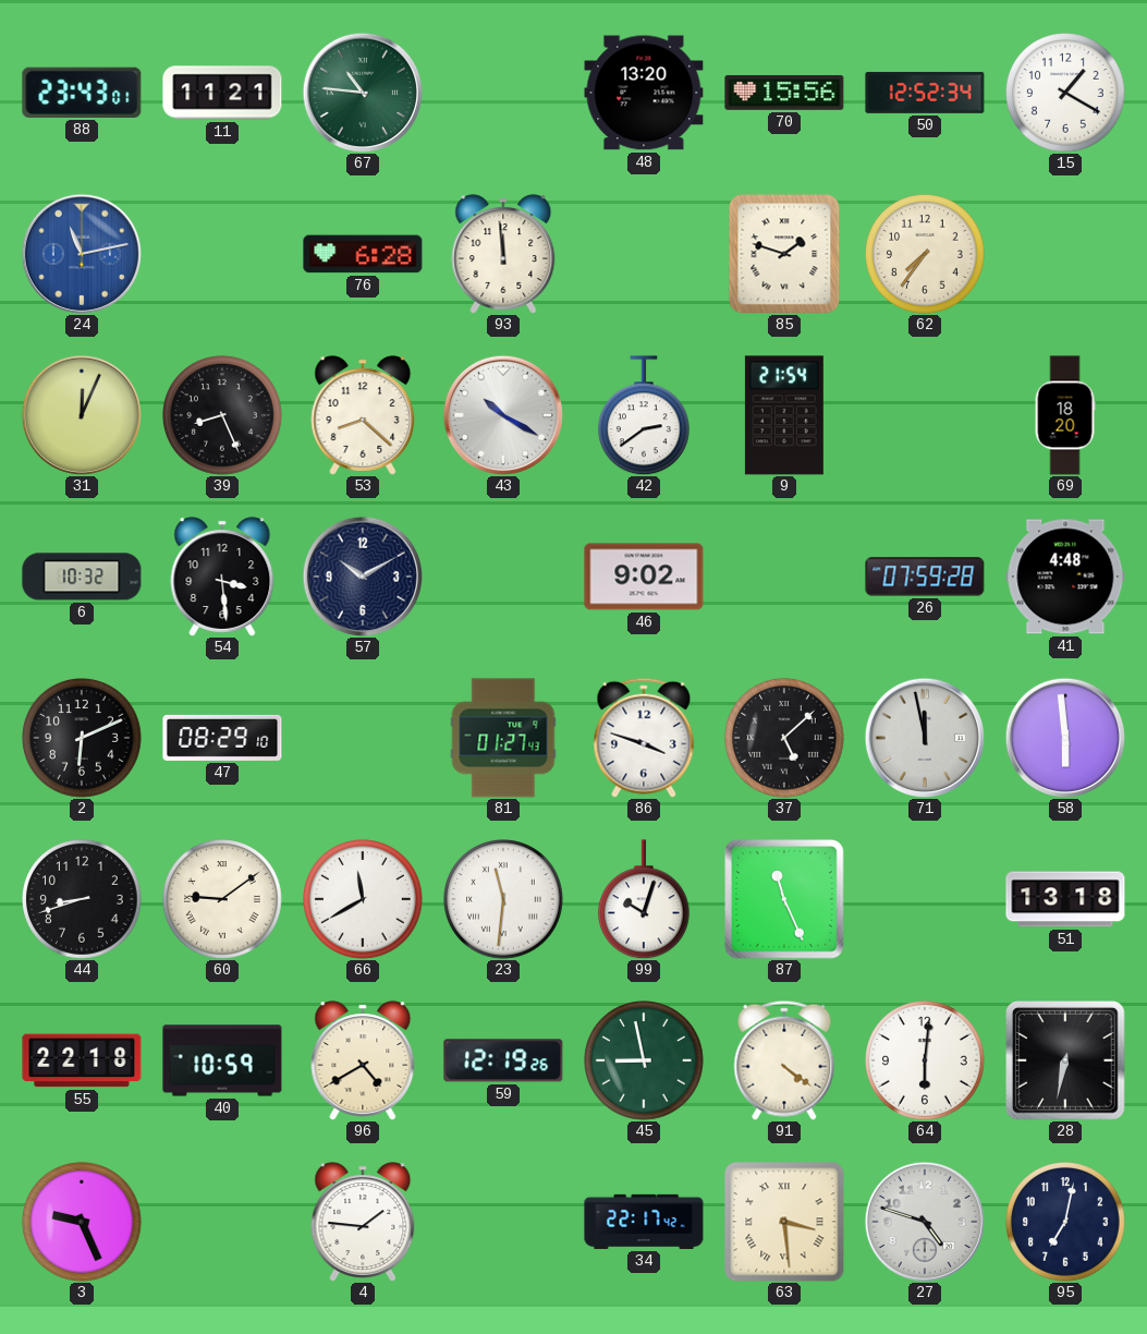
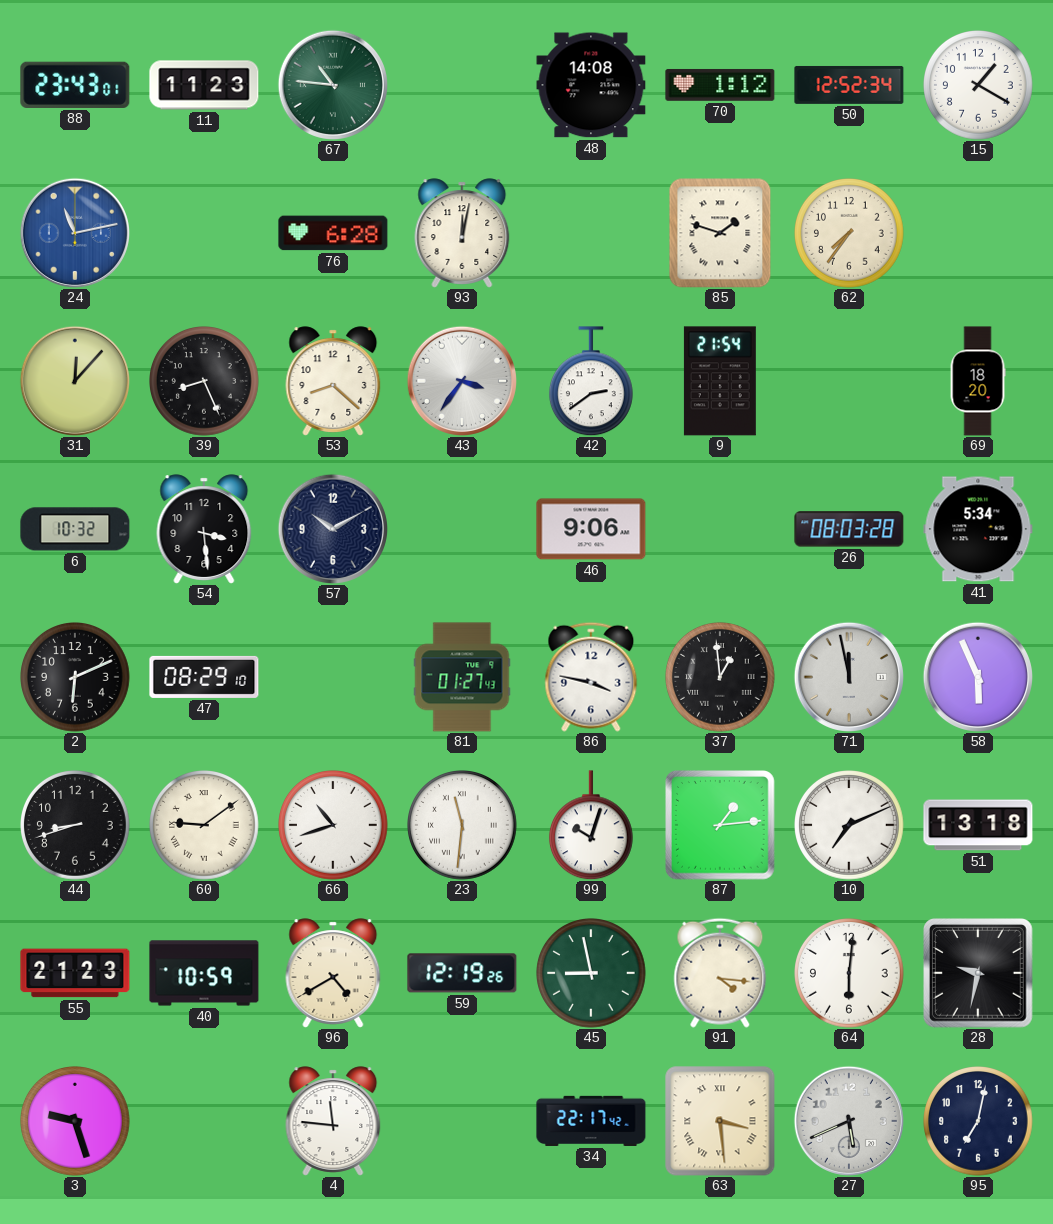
11: 11:21 -> 11:23
48: 13:20 -> 14:08
70: 15:56 -> 1:12
93: 11:59 -> 12:02
31: 12:04 -> 12:07
43: 10:20 -> 3:36
46: 9:02 -> 9:06
26: 07:59 -> 08:03
41: 4:48 -> 5:34
86: 3:48 -> 3:47
37: 5:08 -> 12:59
58: 5:59 -> 5:56
66: 11:40 -> 10:42
87: 11:26 -> 1:14
10: none -> 7:11
55: 22:18 -> 21:23
91: 4:21 -> 4:16
28: 6:32 -> 9:32
3: 9:26 -> 9:27
4: 1:46 -> 11:46
27: 4:48 -> 5:41
